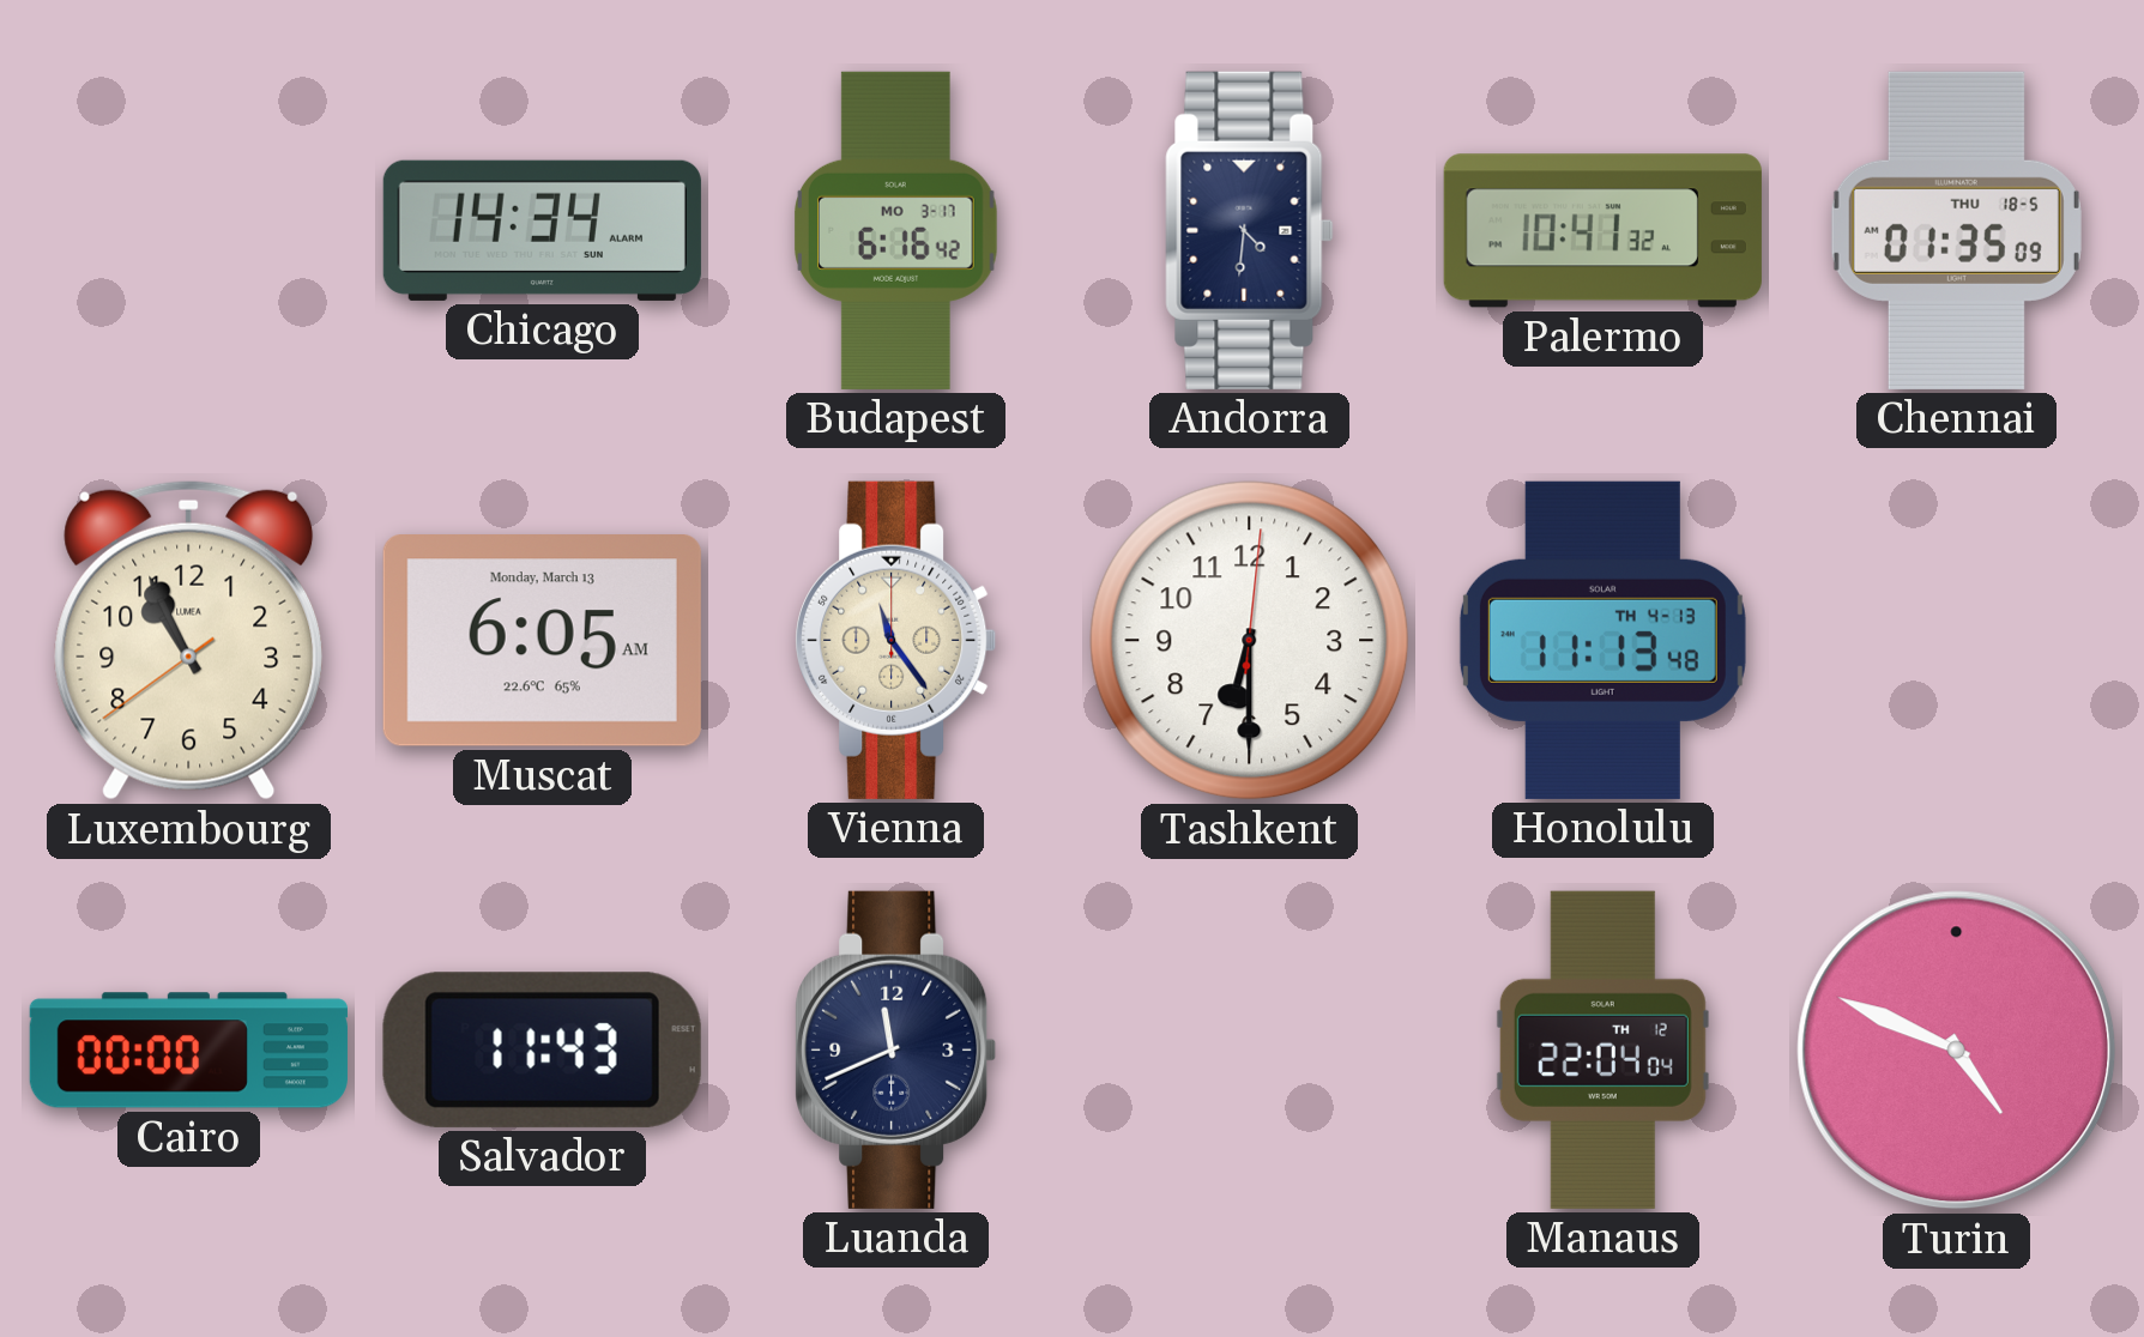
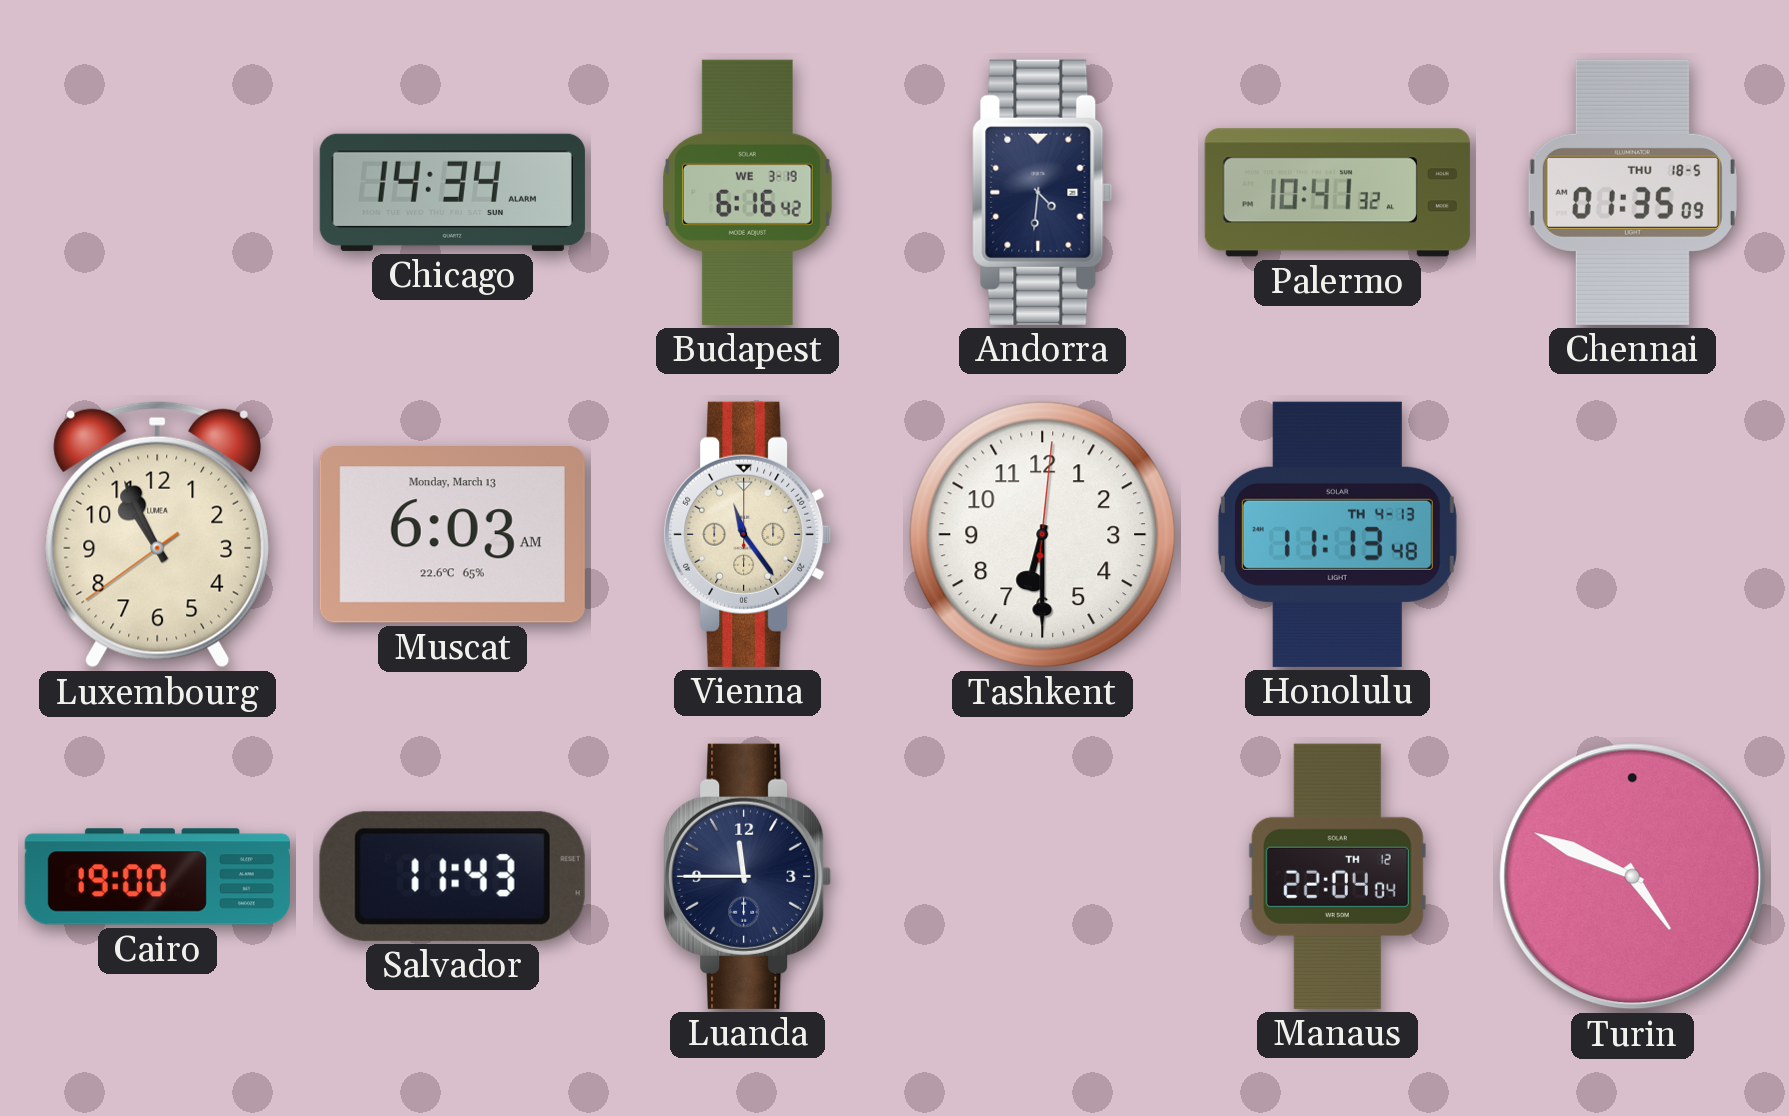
Budapest date: MO 3-17 -> WE 3-19
Muscat: 6:05 -> 6:03
Cairo: 00:00 -> 19:00
Luanda: 11:41 -> 11:45
